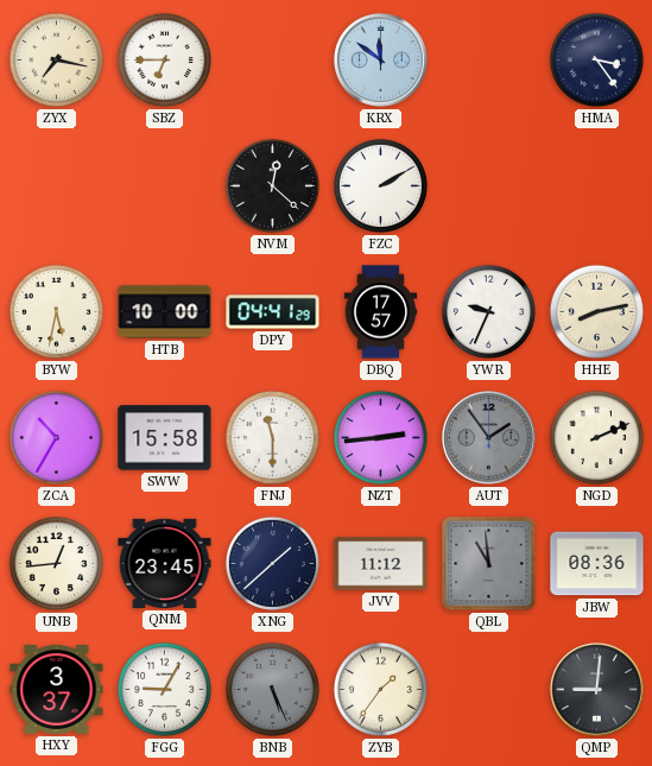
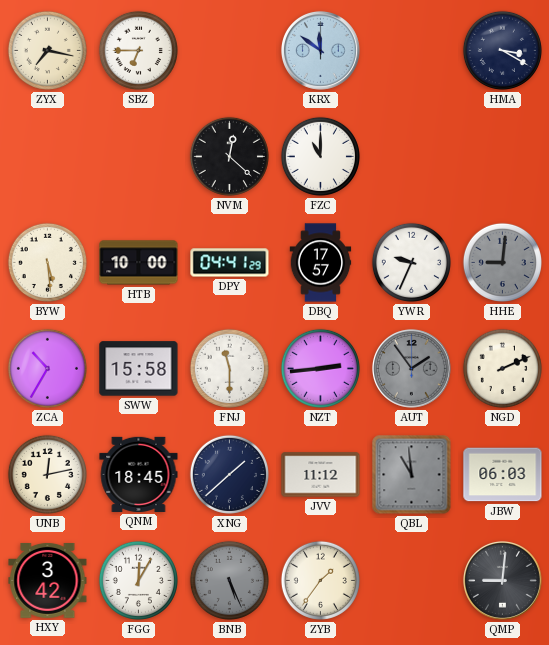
HMA: 3:24 -> 3:20
FZC: 2:10 -> 11:00
BYW: 5:32 -> 5:29
HHE: 8:13 -> 9:01
HHE dial: cream -> grey
UNB: 12:44 -> 12:13
QNM: 23:45 -> 18:45
JBW: 08:36 -> 06:03
HXY: 3:37 -> 3:42
FGG: 9:05 -> 12:05
